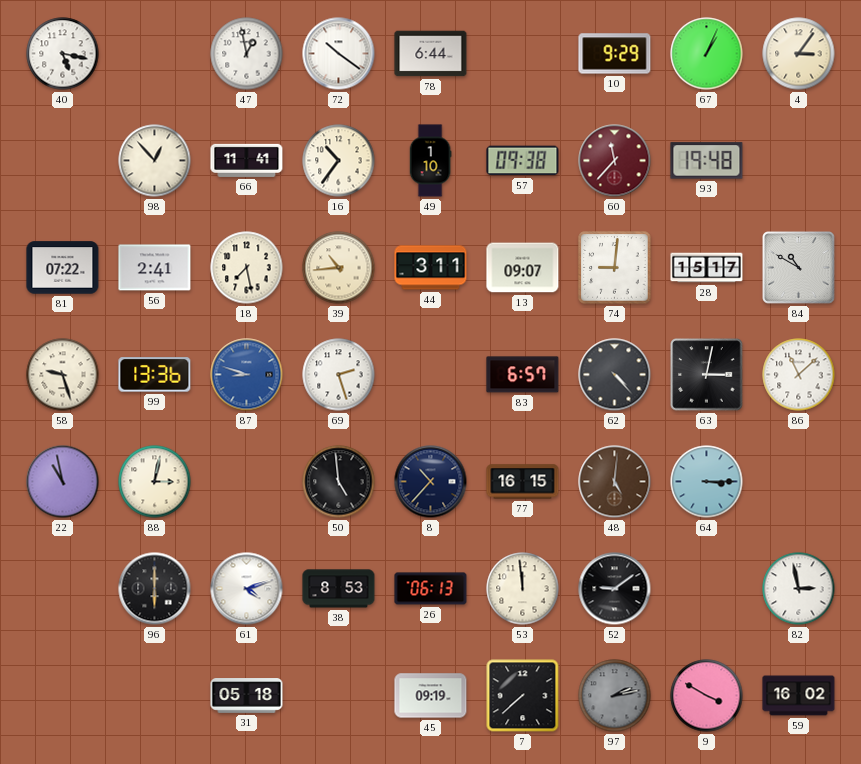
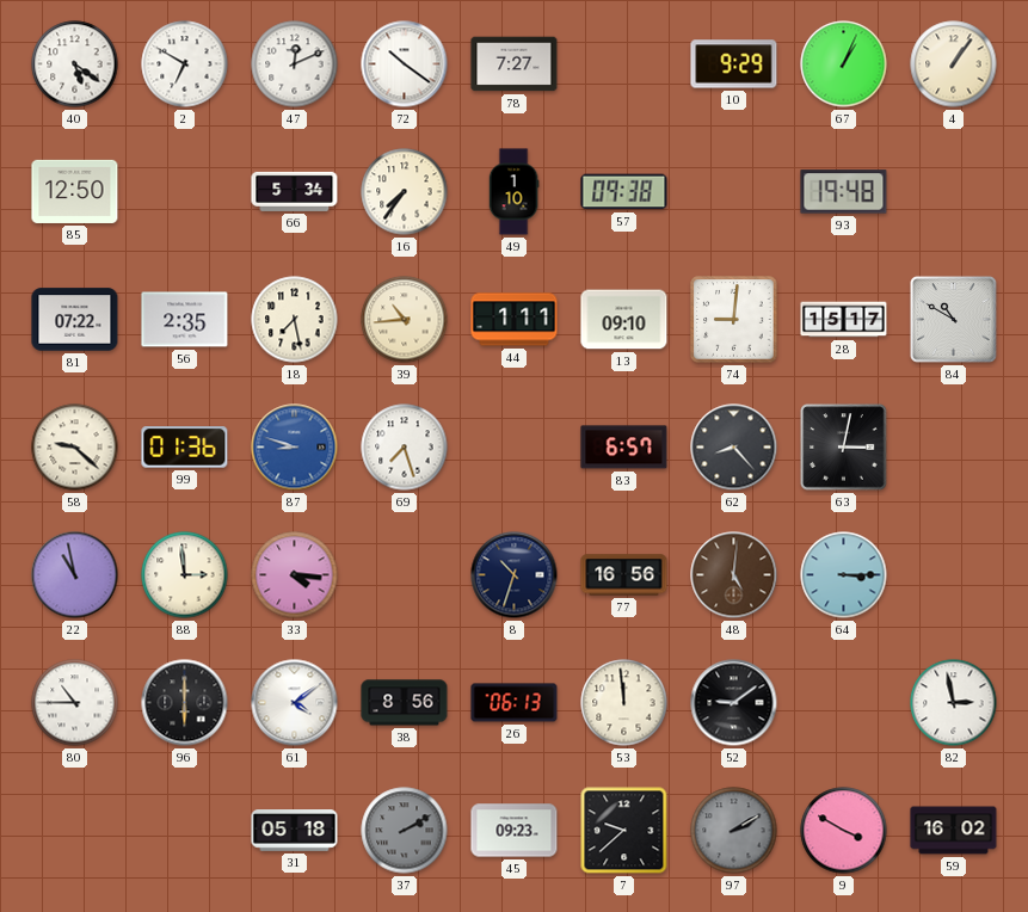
40: 5:17 -> 5:21
2: none -> 6:50
47: 12:58 -> 12:11
78: 6:44 -> 7:27
4: 3:06 -> 1:06
85: none -> 12:50
98: 12:53 -> none
66: 11:41 -> 5:34
16: 10:36 -> 7:36
60: 11:37 -> none
56: 2:41 -> 2:35
44: 3:11 -> 1:11
13: 09:07 -> 09:10
58: 9:27 -> 9:22
99: 13:36 -> 01:36
69: 2:27 -> 7:27
62: 4:23 -> 8:23
86: 11:08 -> none
88: 3:02 -> 2:59
33: none -> 4:16
50: 4:59 -> none
8: 10:37 -> 10:33
77: 16:15 -> 16:56
80: none -> 10:45
61: 4:12 -> 4:09
38: 8:53 -> 8:56
37: none -> 2:10
45: 09:19 -> 09:23
7: 7:38 -> 9:38
97: 2:13 -> 2:10
